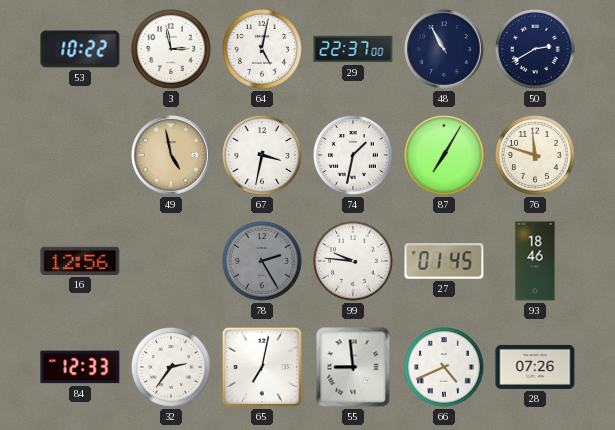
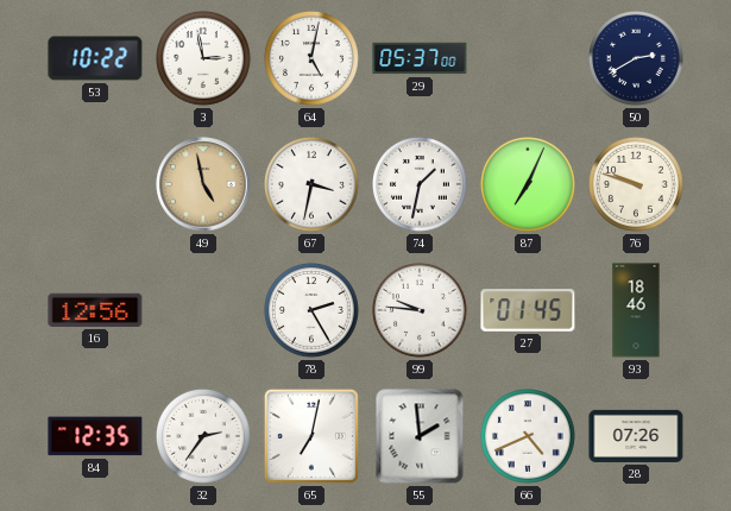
29: 22:37 -> 05:37
48: 10:55 -> none
87: 7:05 -> 7:04
76: 11:48 -> 9:48
78 dial: grey -> white
84: 12:33 -> 12:35
55: 8:59 -> 1:59
